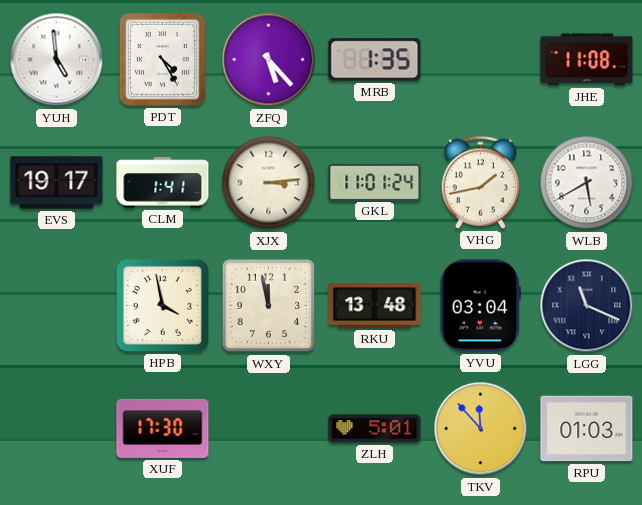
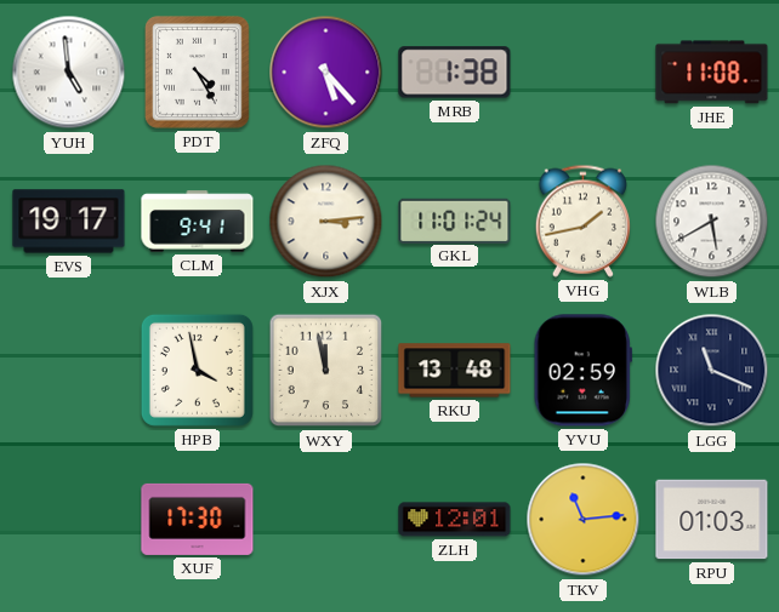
MRB: 1:35 -> 1:38
CLM: 1:41 -> 9:41
YVU: 03:04 -> 02:59
ZLH: 5:01 -> 12:01
TKV: 11:53 -> 11:14
